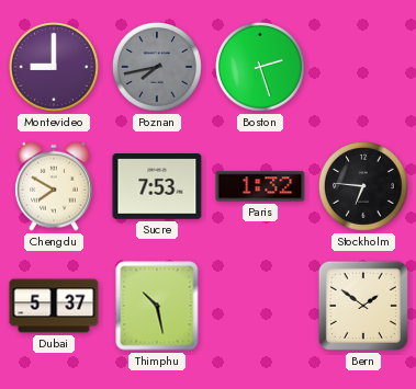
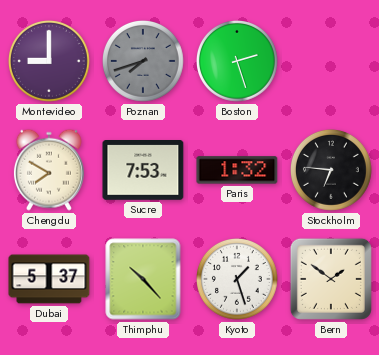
Poznan: 7:43 -> 7:42
Thimphu: 10:28 -> 10:23
Kyoto: none -> 1:27
